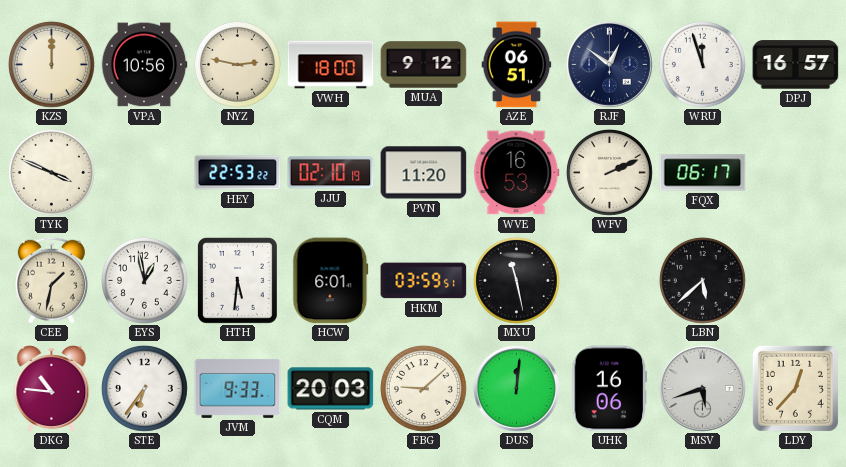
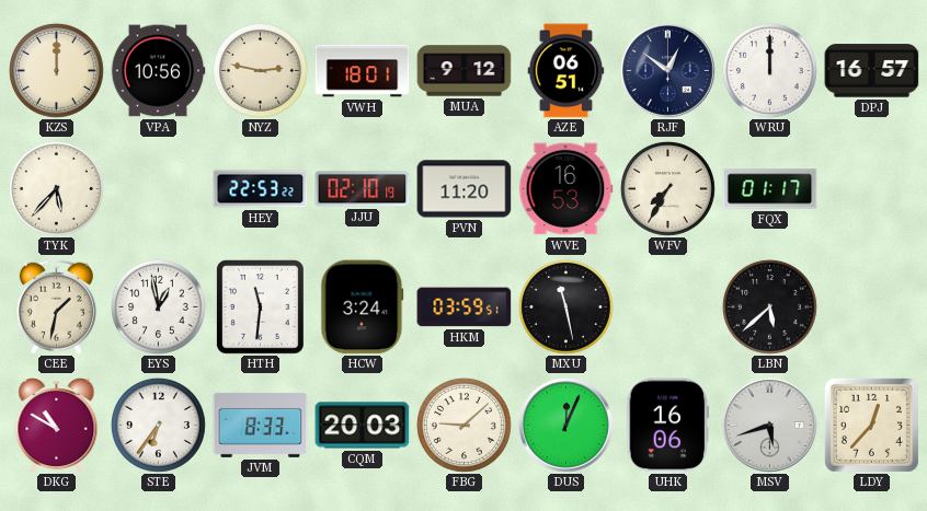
VWH: 18:00 -> 18:01
WRU: 11:57 -> 12:00
TYK: 3:49 -> 5:37
WFV: 2:11 -> 7:35
FQX: 06:17 -> 01:17
HTH: 5:31 -> 11:31
HCW: 6:01 -> 3:24
DKG: 10:46 -> 10:50
JVM: 9:33 -> 8:33
DUS: 12:01 -> 12:04
